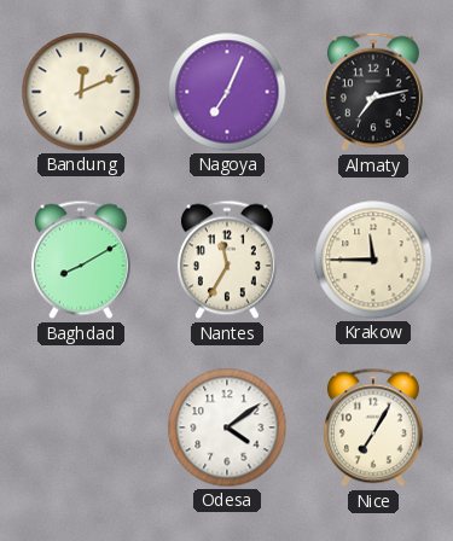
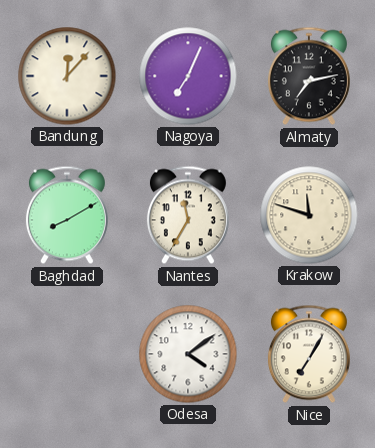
Bandung: 12:11 -> 12:07
Krakow: 11:45 -> 11:48
